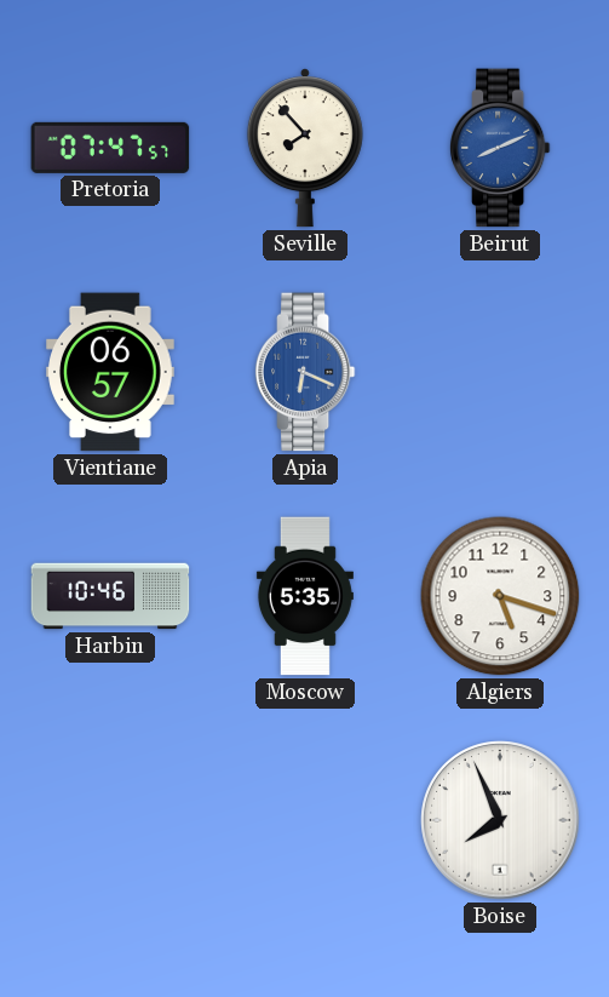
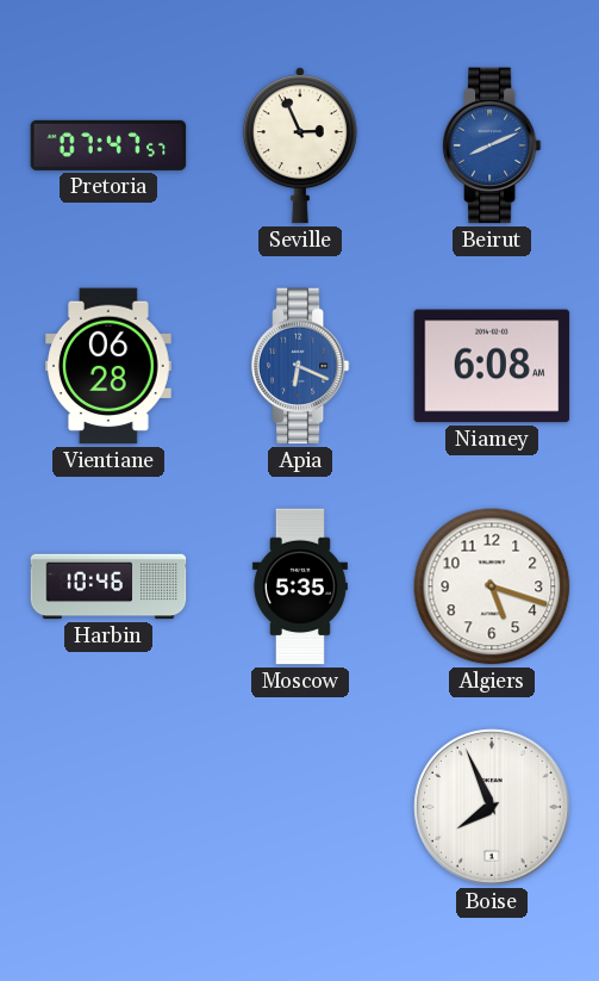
Seville: 7:53 -> 2:56
Vientiane: 06:57 -> 06:28
Niamey: none -> 6:08
